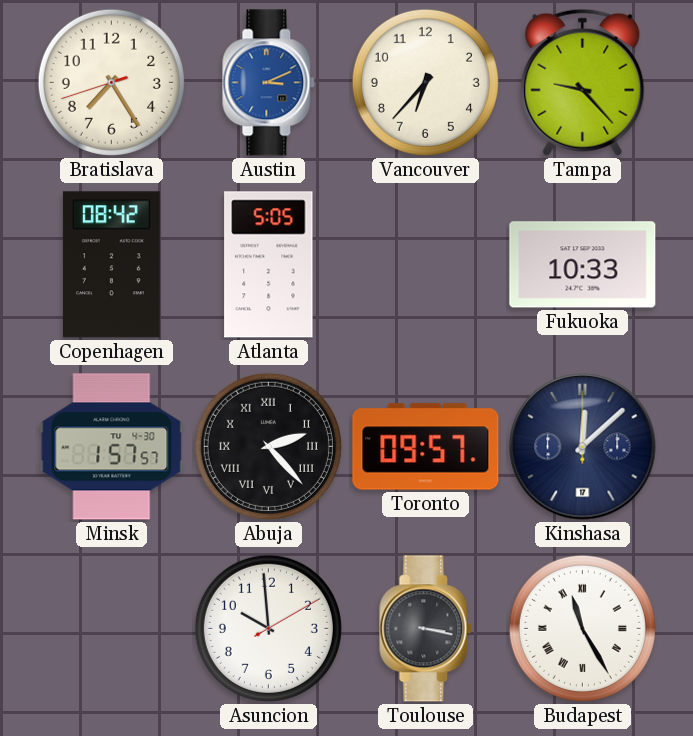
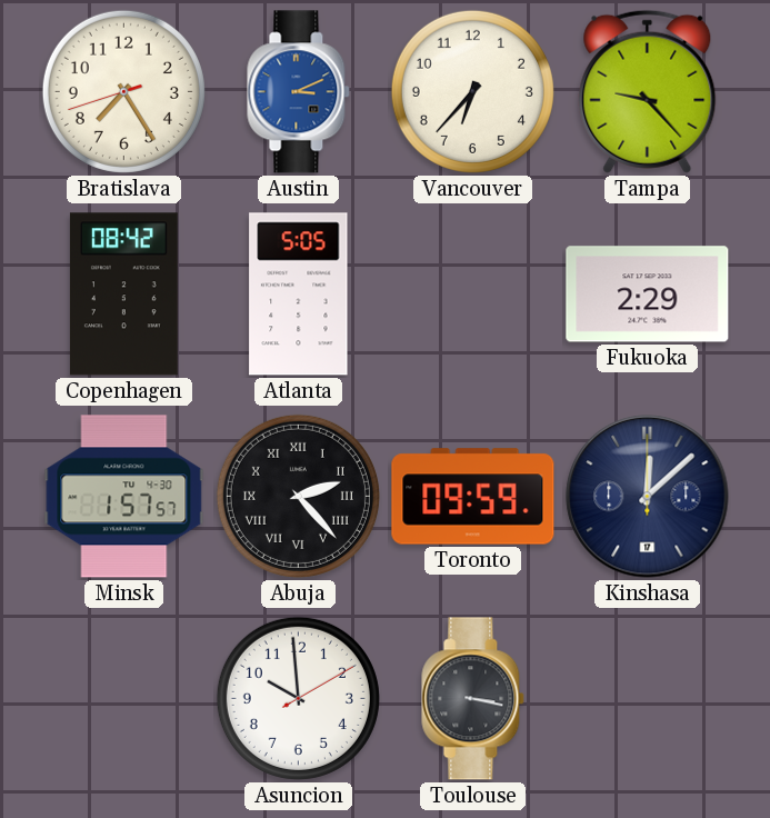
Fukuoka: 10:33 -> 2:29
Toronto: 09:57 -> 09:59
Budapest: 11:25 -> none
